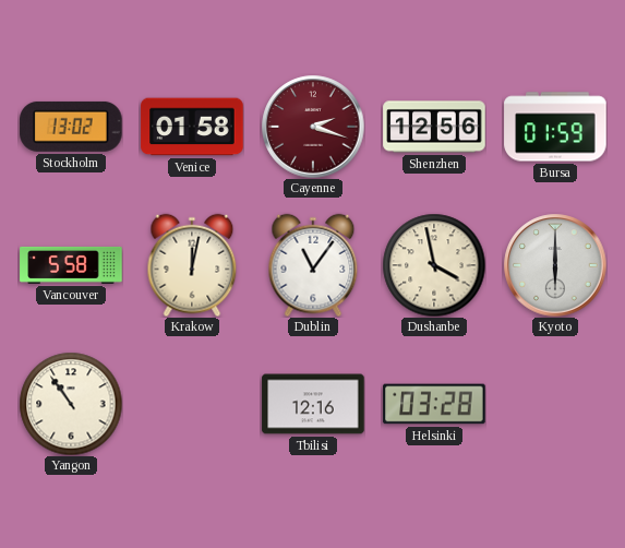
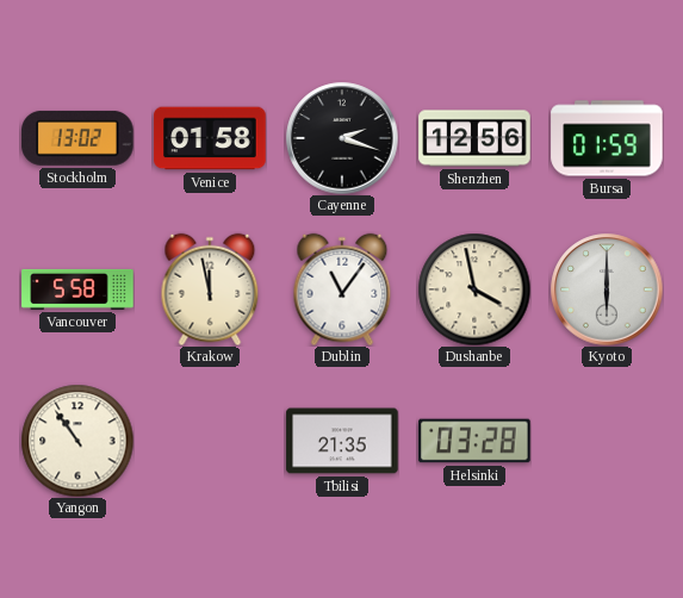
Cayenne dial: burgundy -> black
Krakow: 12:02 -> 11:58
Tbilisi: 12:16 -> 21:35
